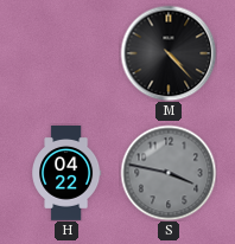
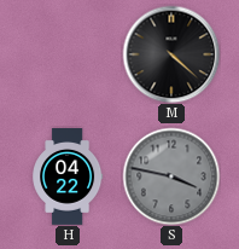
M: 4:23 -> 4:22
